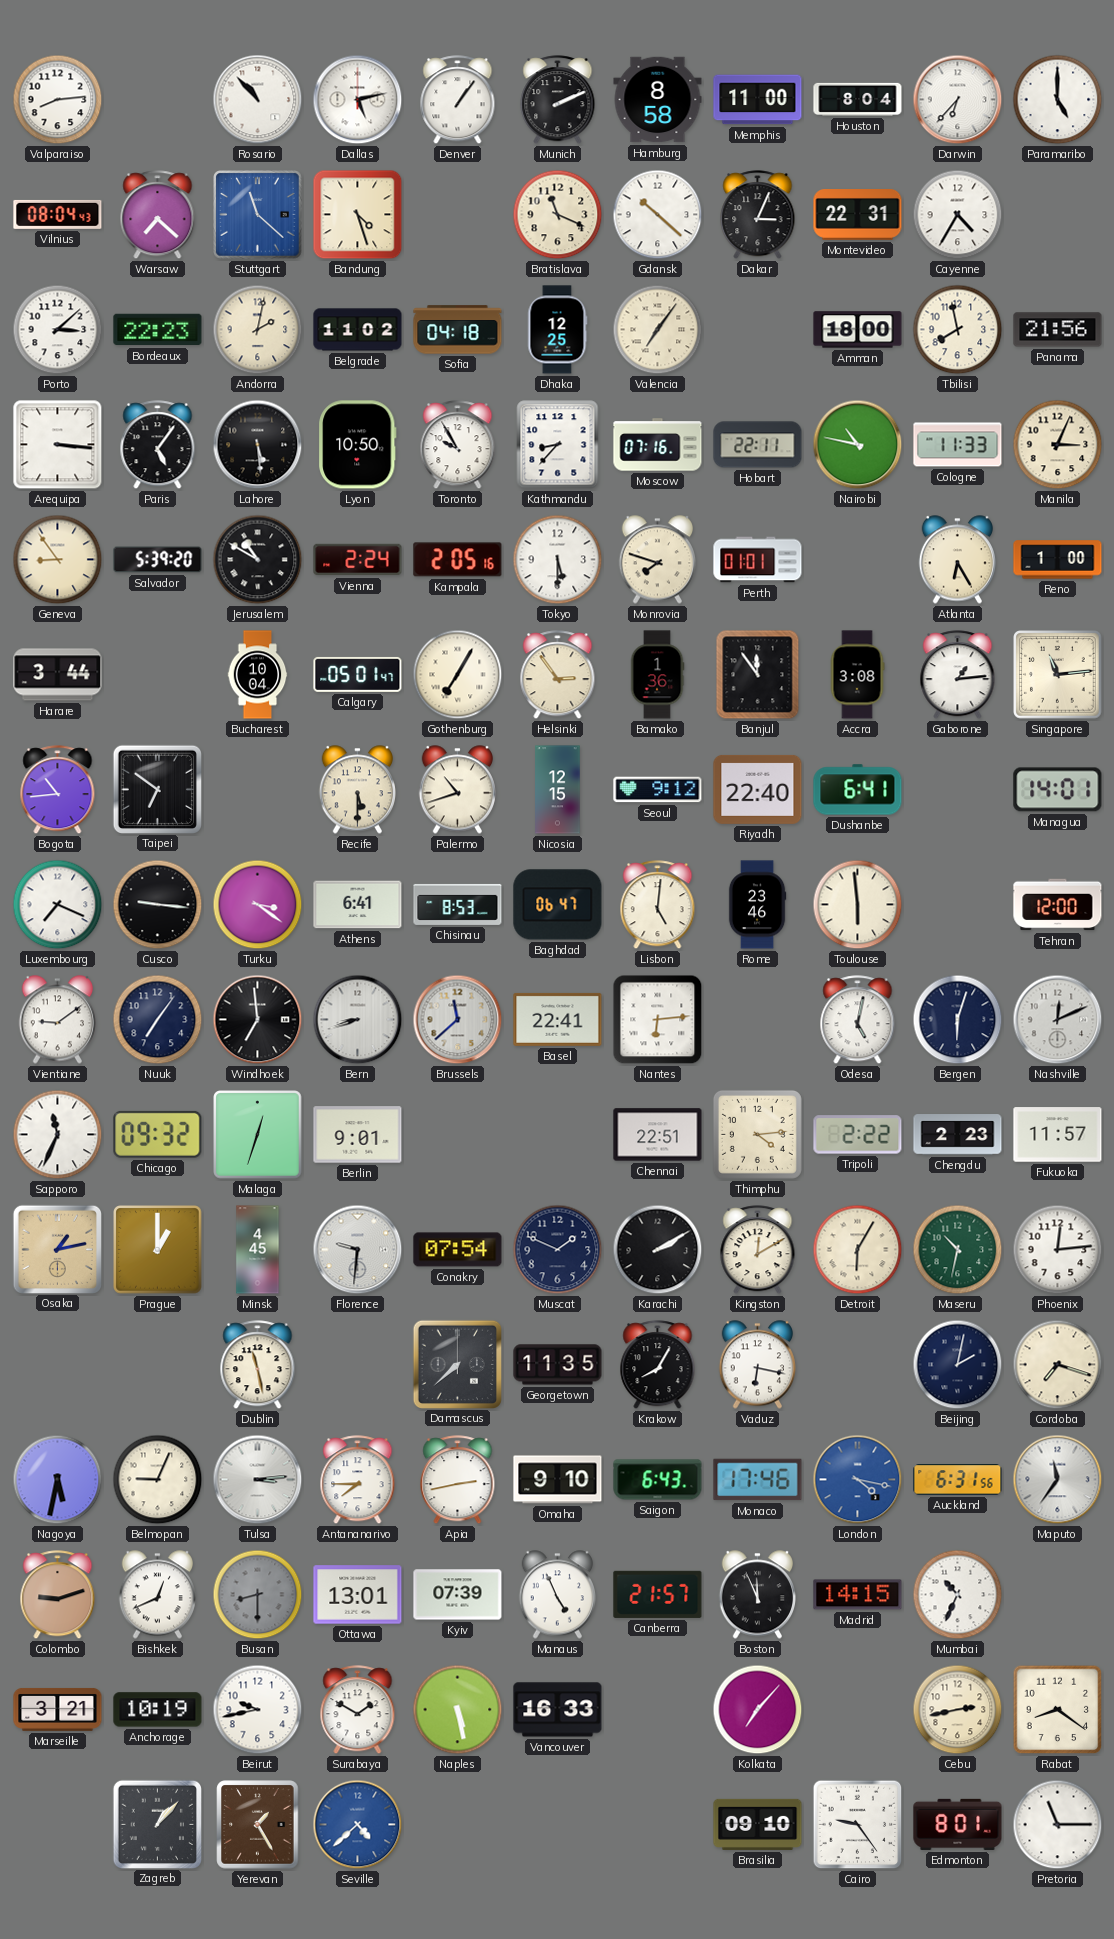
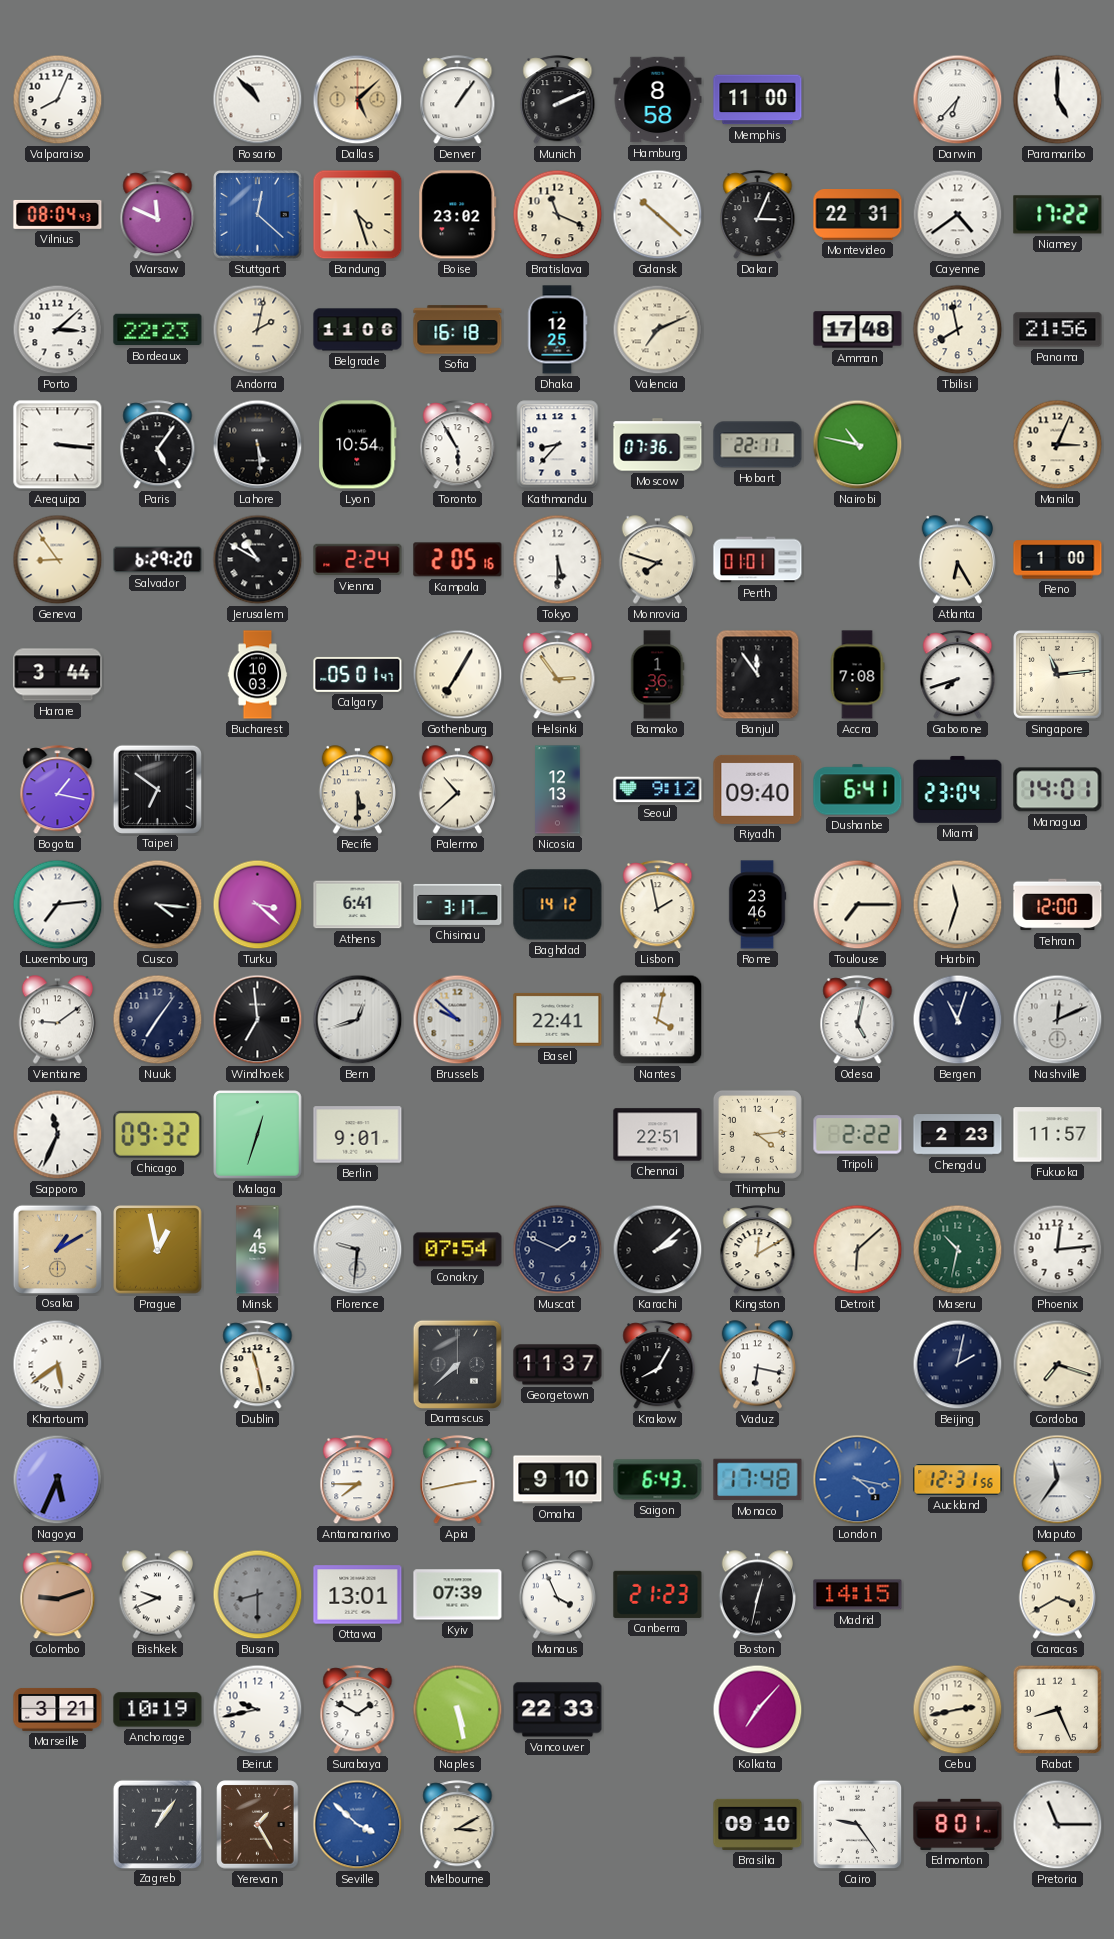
Valparaiso: 8:14 -> 8:04
Dallas: 5:13 -> 5:08
Dallas dial: white -> champagne
Houston: 8:04 -> none
Warsaw: 7:22 -> 11:49
Stuttgart: 11:22 -> 12:22
Boise: none -> 23:02
Cayenne: 4:35 -> 4:39
Niamey: none -> 17:22
Belgrade: 11:02 -> 11:06
Sofia: 04:18 -> 16:18
Valencia: 7:06 -> 7:11
Amman: 18:00 -> 17:48
Lyon: 10:50 -> 10:54
Toronto: 9:55 -> 5:55
Moscow: 07:16 -> 07:36
Cologne: 11:33 -> none
Salvador: 5:39 -> 6:29
Bucharest: 10:04 -> 10:03
Accra: 3:08 -> 7:08
Gaborone: 1:14 -> 7:42
Bogota: 10:44 -> 1:17
Palermo: 10:42 -> 10:38
Nicosia: 12:15 -> 12:13
Riyadh: 22:40 -> 09:40
Miami: none -> 23:04
Luxembourg: 7:19 -> 7:14
Cusco: 9:16 -> 4:16
Turku: 3:21 -> 3:22
Chisinau: 8:53 -> 3:17
Baghdad: 06:47 -> 14:12
Lisbon: 5:01 -> 1:58
Toulouse: 5:59 -> 7:15
Harbin: none -> 11:33
Bern: 8:42 -> 12:42
Brussels: 11:38 -> 9:52
Nantes: 6:14 -> 4:02
Bergen: 6:03 -> 11:03
Osaka: 1:13 -> 1:10
Prague: 1:00 -> 12:58
Karachi: 2:10 -> 2:08
Detroit: 6:05 -> 6:08
Khartoum: none -> 5:39
Georgetown: 11:35 -> 11:37
Nagoya: 5:32 -> 5:34
Belmopan: 9:04 -> none
Tulsa: 3:14 -> none
Monaco: 17:46 -> 17:48
Auckland: 6:31 -> 12:31
Bishkek: 12:41 -> 9:41
Manaus: 4:56 -> 3:56
Canberra: 21:57 -> 21:23
Boston: 11:56 -> 12:32
Mumbai: 10:34 -> none
Caracas: none -> 3:40
Vancouver: 16:33 -> 22:33
Rabat: 8:21 -> 8:26
Zagreb: 1:07 -> 1:06
Seville: 4:38 -> 3:52
Melbourne: none -> 3:10
